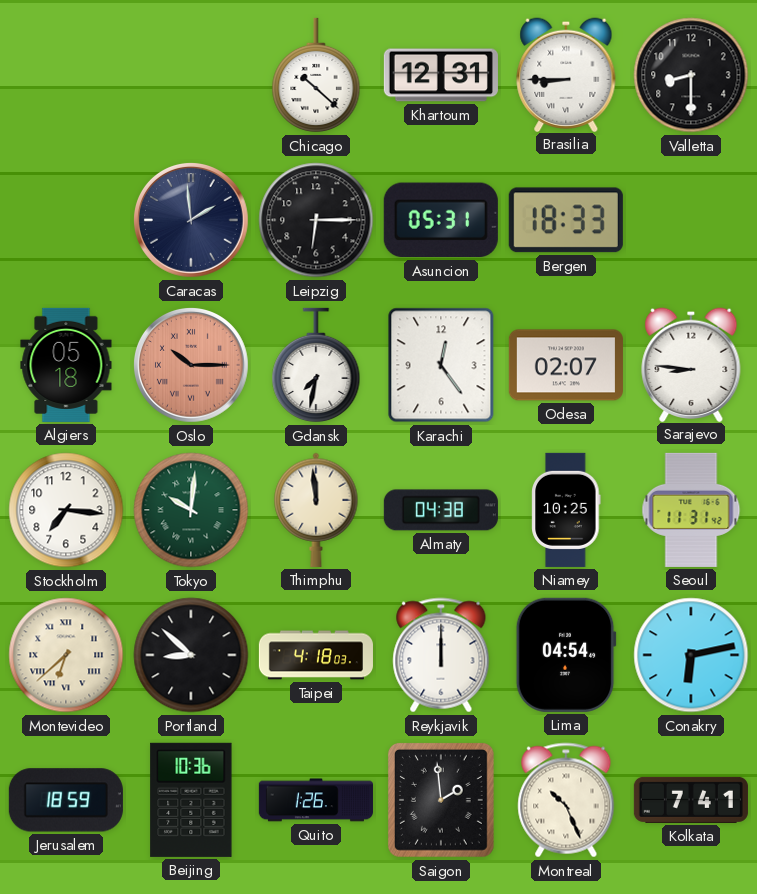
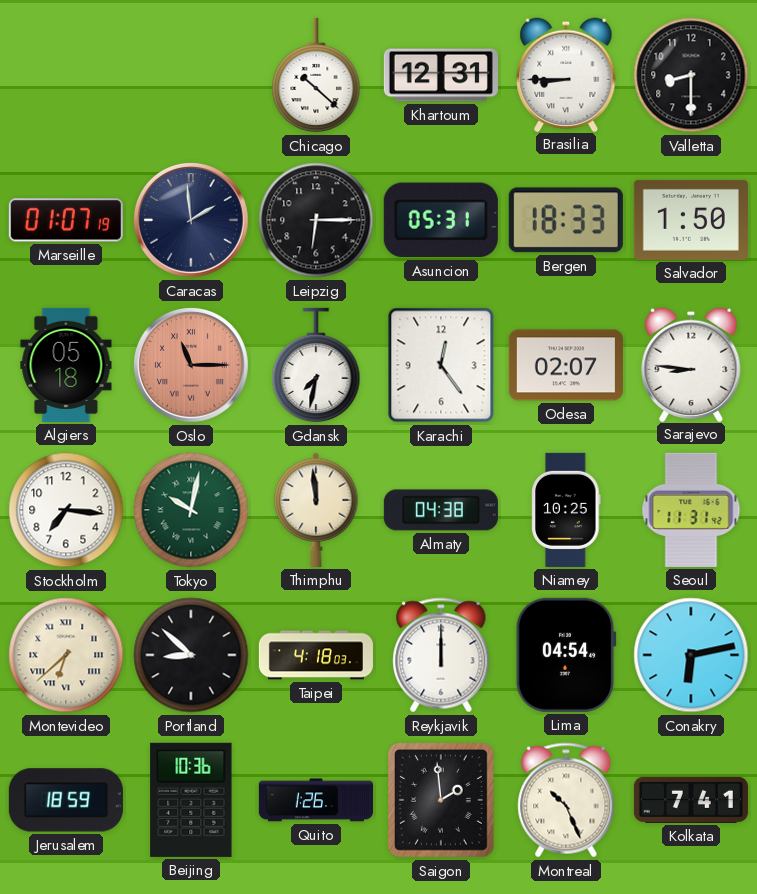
Marseille: none -> 01:07
Salvador: none -> 1:50
Oslo: 10:15 -> 11:15
Tokyo: 10:01 -> 10:02
